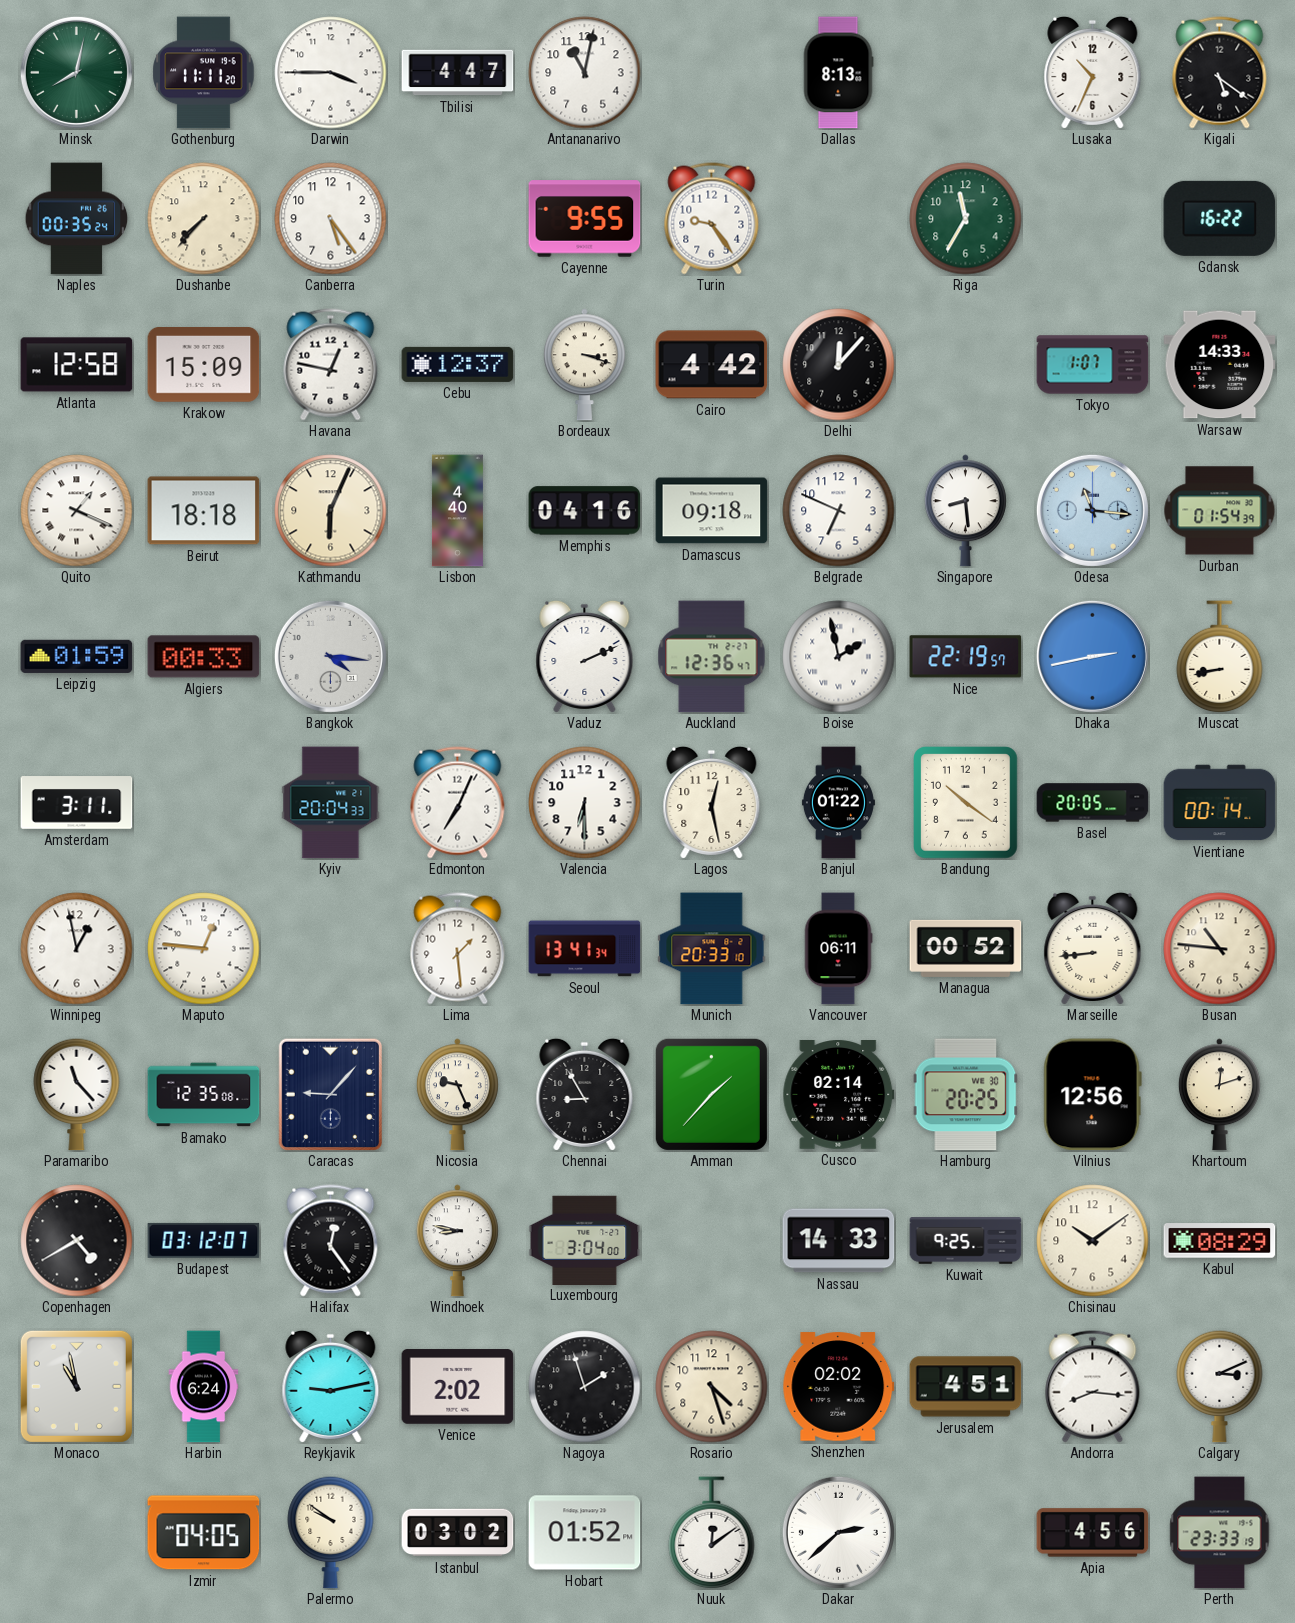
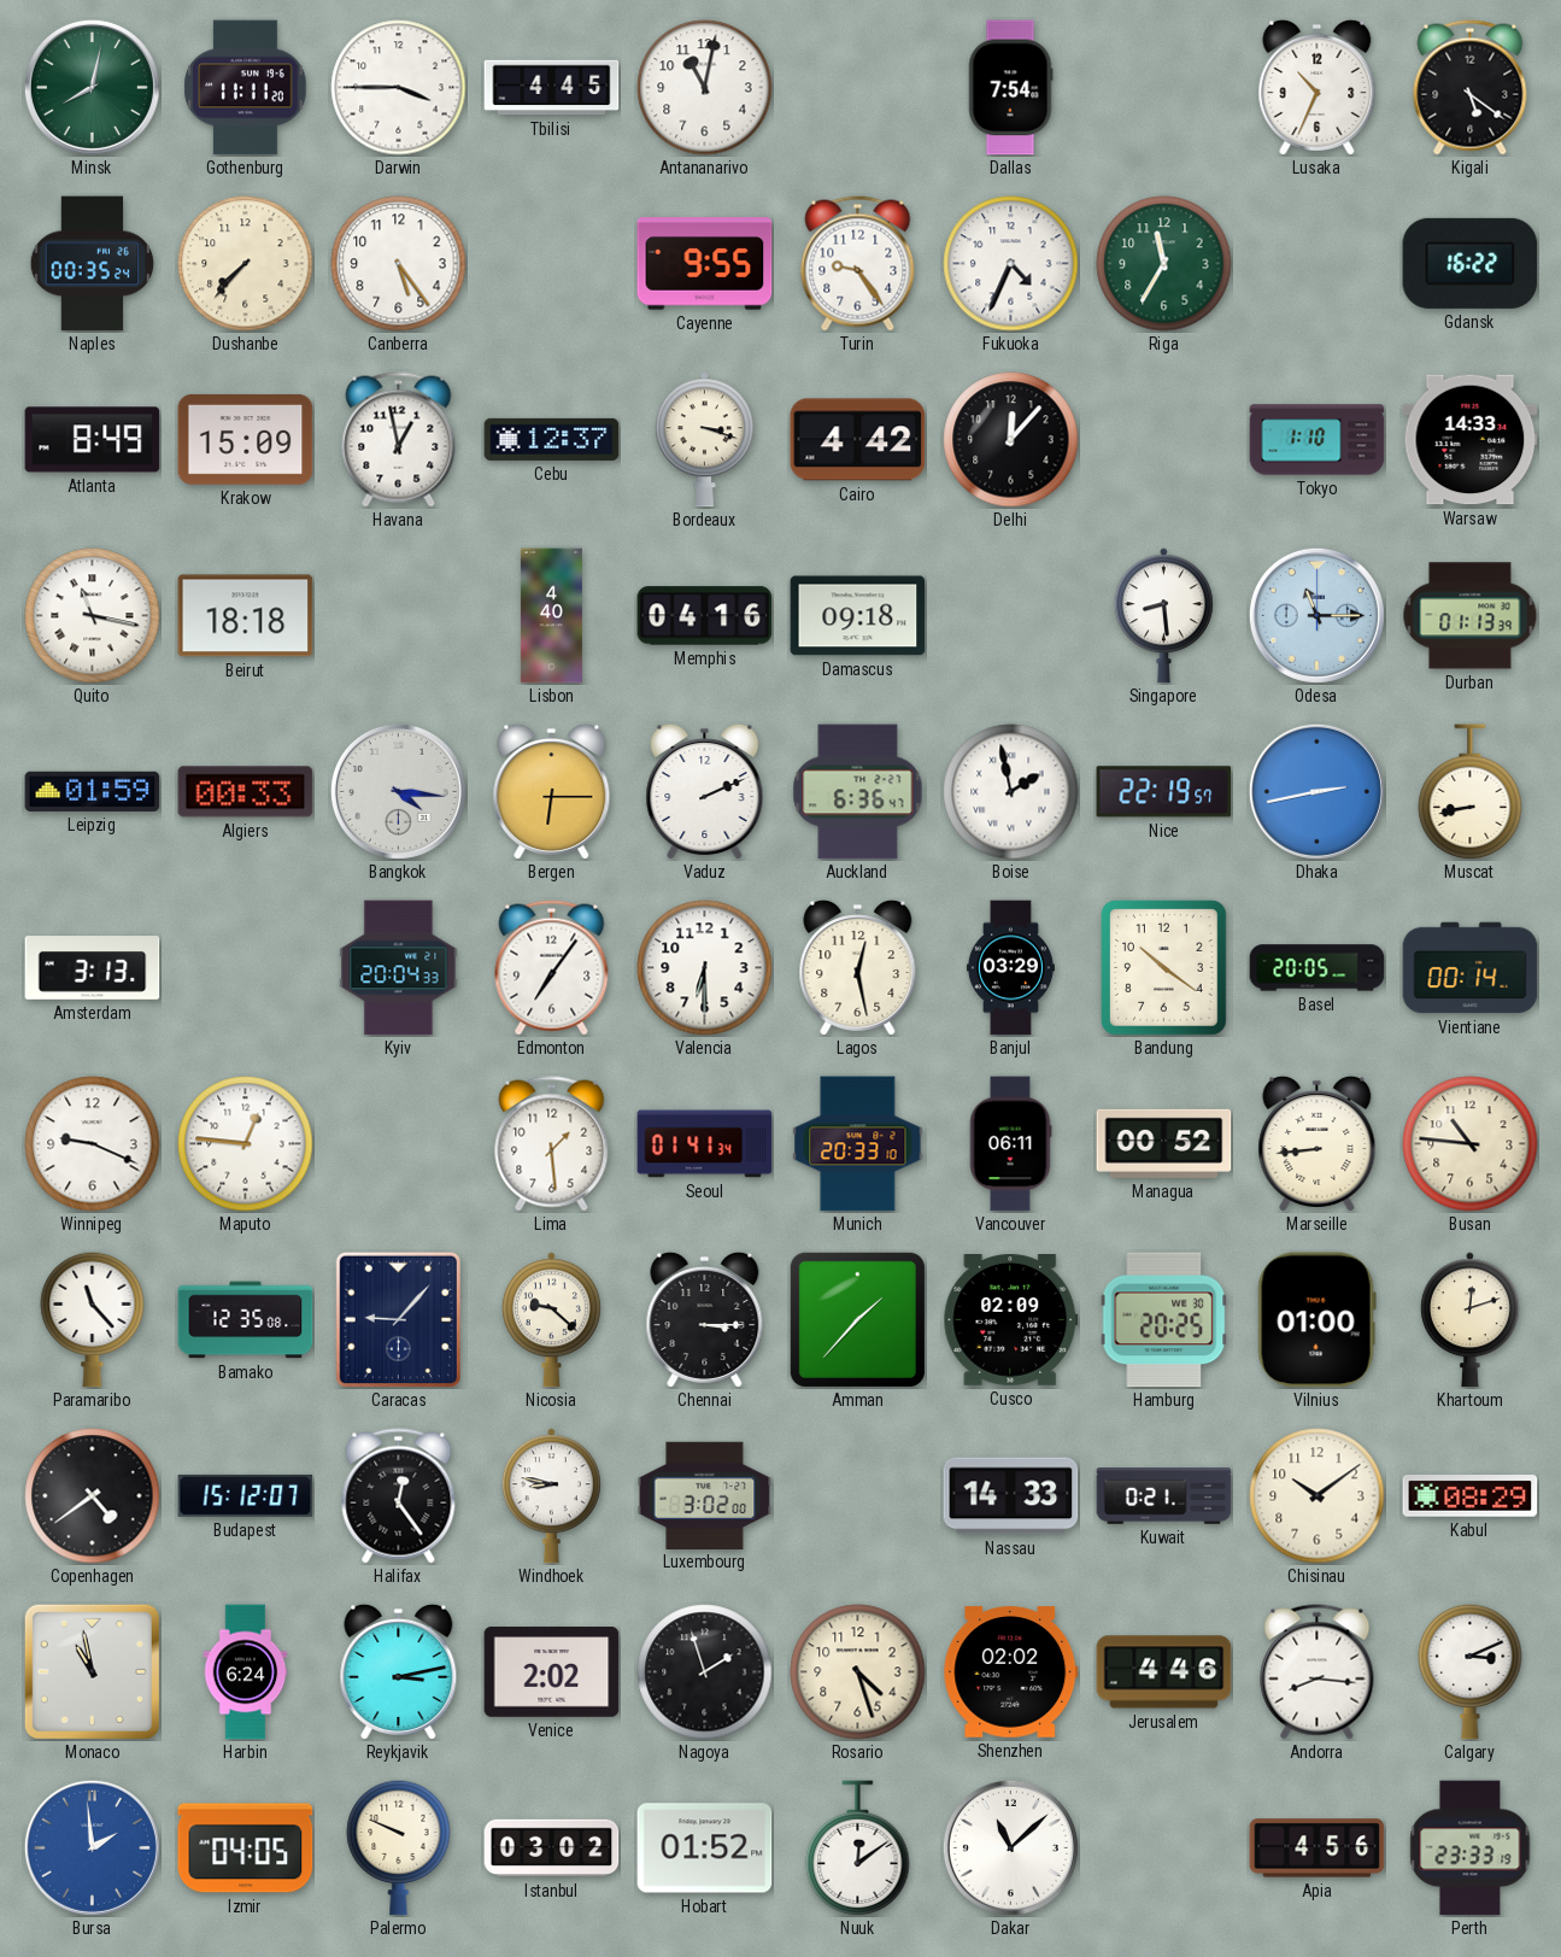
Tbilisi: 4:47 -> 4:45
Dallas: 8:13 -> 7:54
Fukuoka: none -> 4:34
Atlanta: 12:58 -> 8:49
Havana: 12:47 -> 12:58
Tokyo: 1:07 -> 1:10
Quito: 1:19 -> 11:17
Kathmandu: 6:04 -> none
Belgrade: 6:49 -> none
Odesa: 11:16 -> 11:15
Durban: 01:54 -> 01:13
Bergen: none -> 6:15
Auckland: 12:36 -> 6:36
Amsterdam: 3:11 -> 3:13
Edmonton: 7:04 -> 7:06
Banjul: 01:22 -> 03:29
Winnipeg: 12:58 -> 9:19
Seoul: 13:41 -> 01:41
Nicosia: 9:26 -> 9:22
Chennai: 8:55 -> 3:15
Cusco: 02:14 -> 02:09
Vilnius: 12:56 -> 01:00
Copenhagen: 4:40 -> 4:39
Budapest: 03:12 -> 15:12
Luxembourg: 3:04 -> 3:02
Kuwait: 9:25 -> 0:21
Reykjavik: 9:13 -> 3:13
Jerusalem: 4:51 -> 4:46
Bursa: none -> 1:59
Palermo: 9:51 -> 9:49
Dakar: 2:38 -> 11:08
